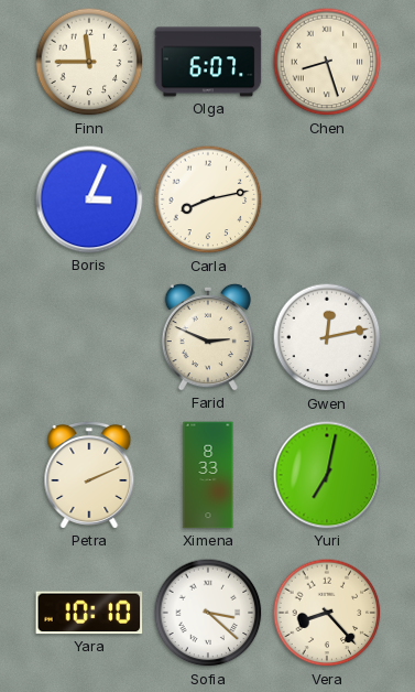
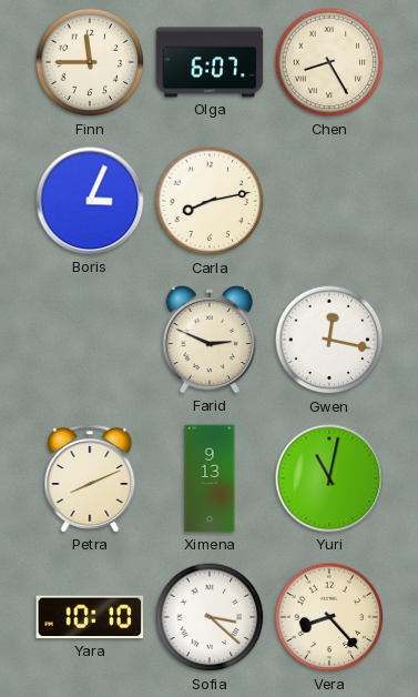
Chen: 8:27 -> 8:25
Gwen: 12:13 -> 12:17
Petra: 2:11 -> 8:11
Ximena: 8:33 -> 9:13
Yuri: 7:02 -> 11:02
